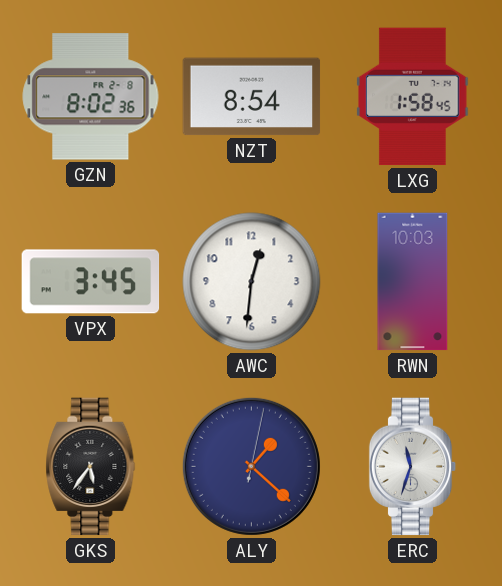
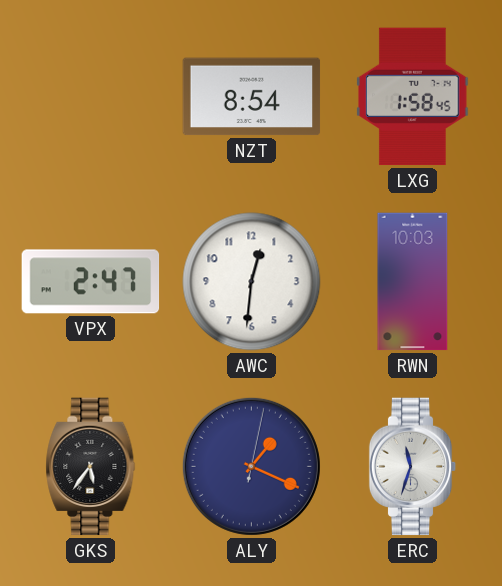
GZN: 8:02 -> none
VPX: 3:45 -> 2:47
ALY: 1:22 -> 1:19
